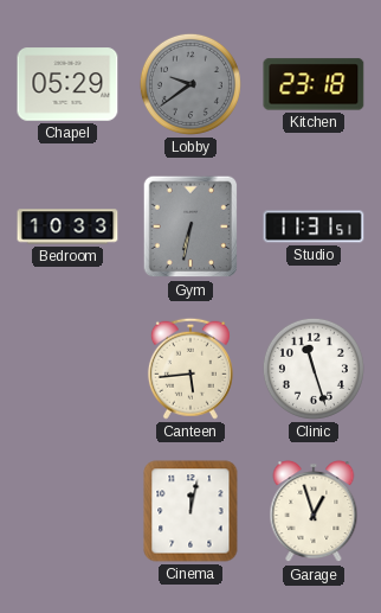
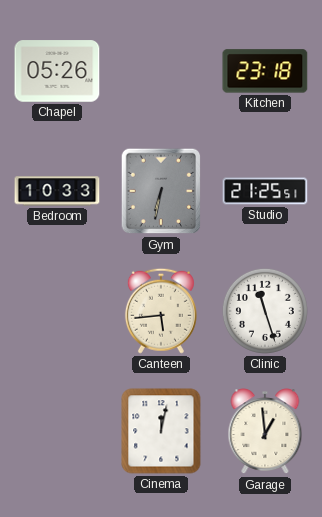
Chapel: 05:29 -> 05:26
Lobby: 9:39 -> none
Studio: 11:31 -> 21:25
Garage: 12:57 -> 12:59
